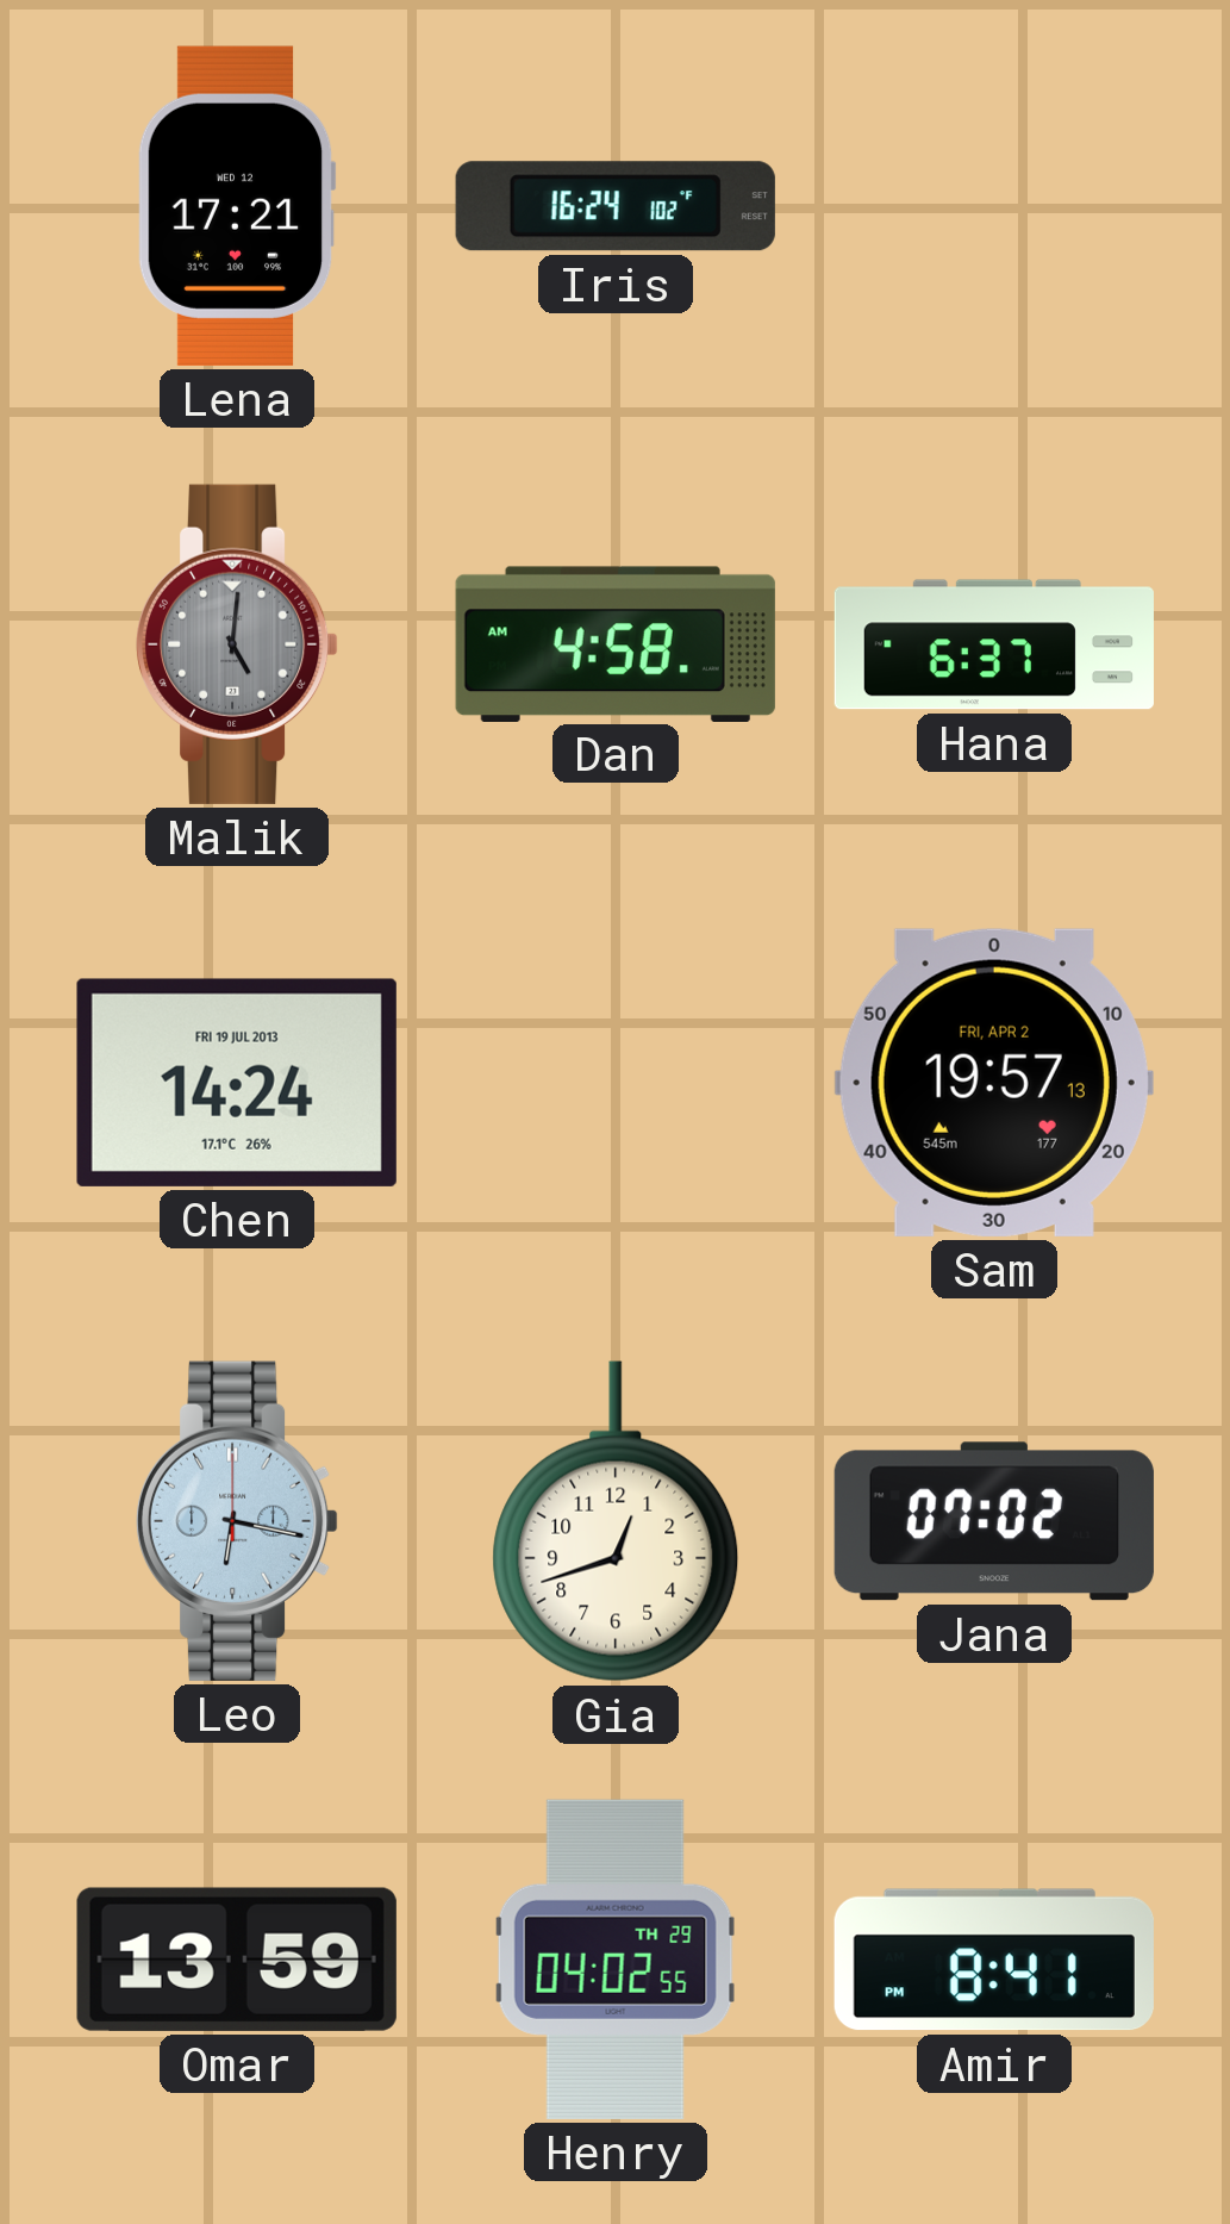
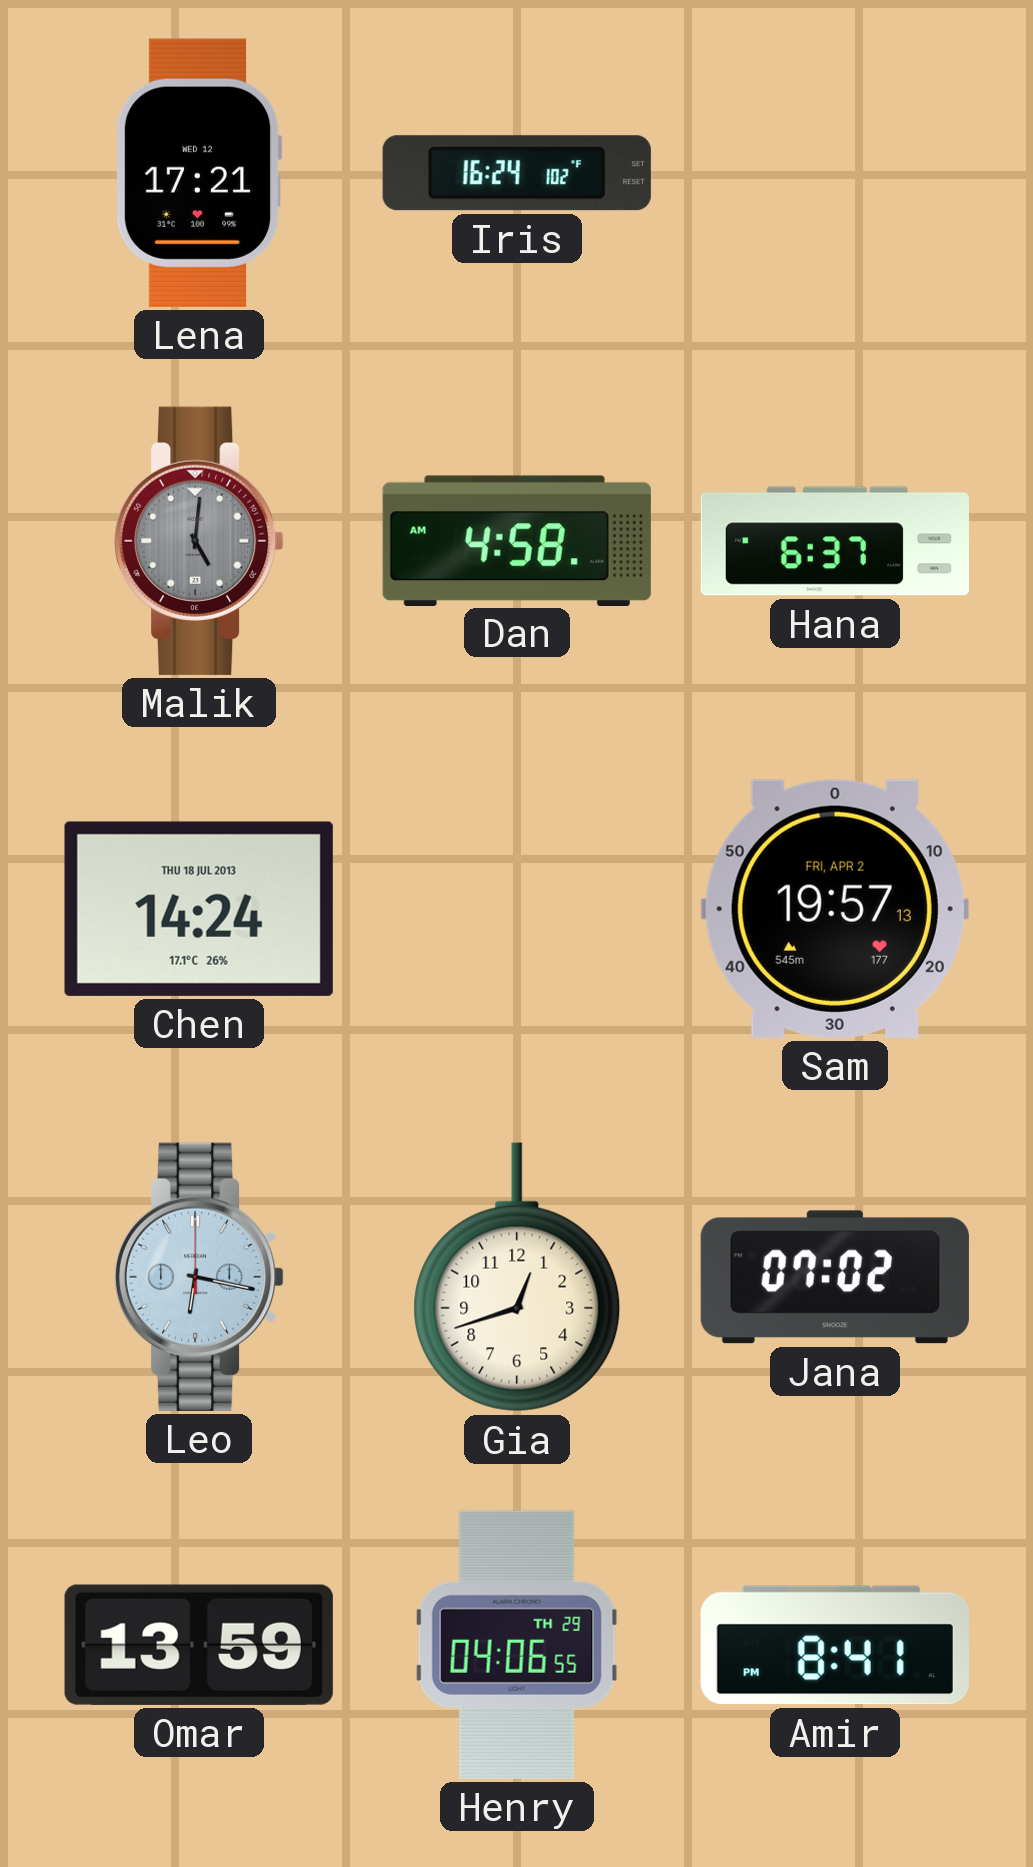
Chen date: FRI 19 JUL 2013 -> THU 18 JUL 2013
Henry: 04:02 -> 04:06
